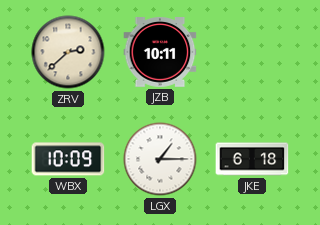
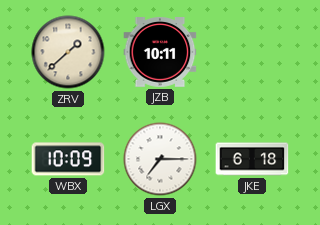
ZRV: 2:38 -> 1:38
LGX: 1:15 -> 7:15
